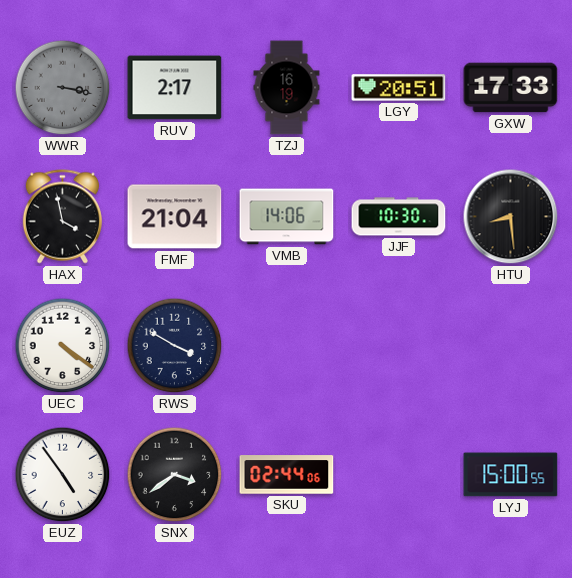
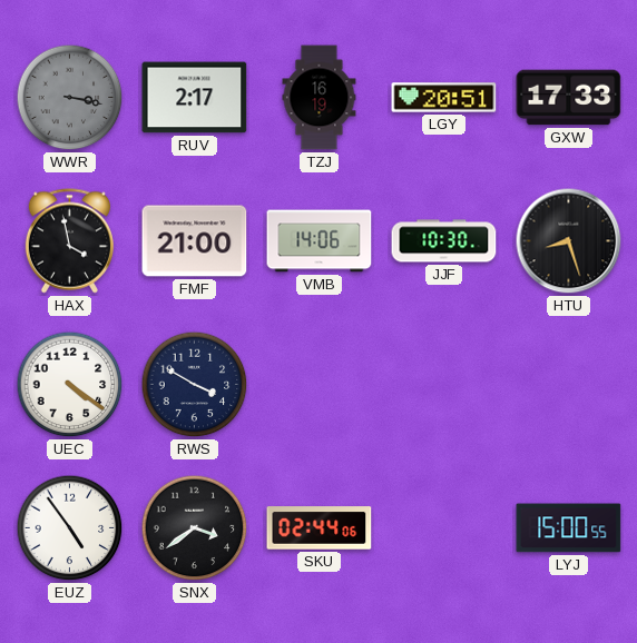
FMF: 21:04 -> 21:00
HTU: 8:29 -> 8:27
